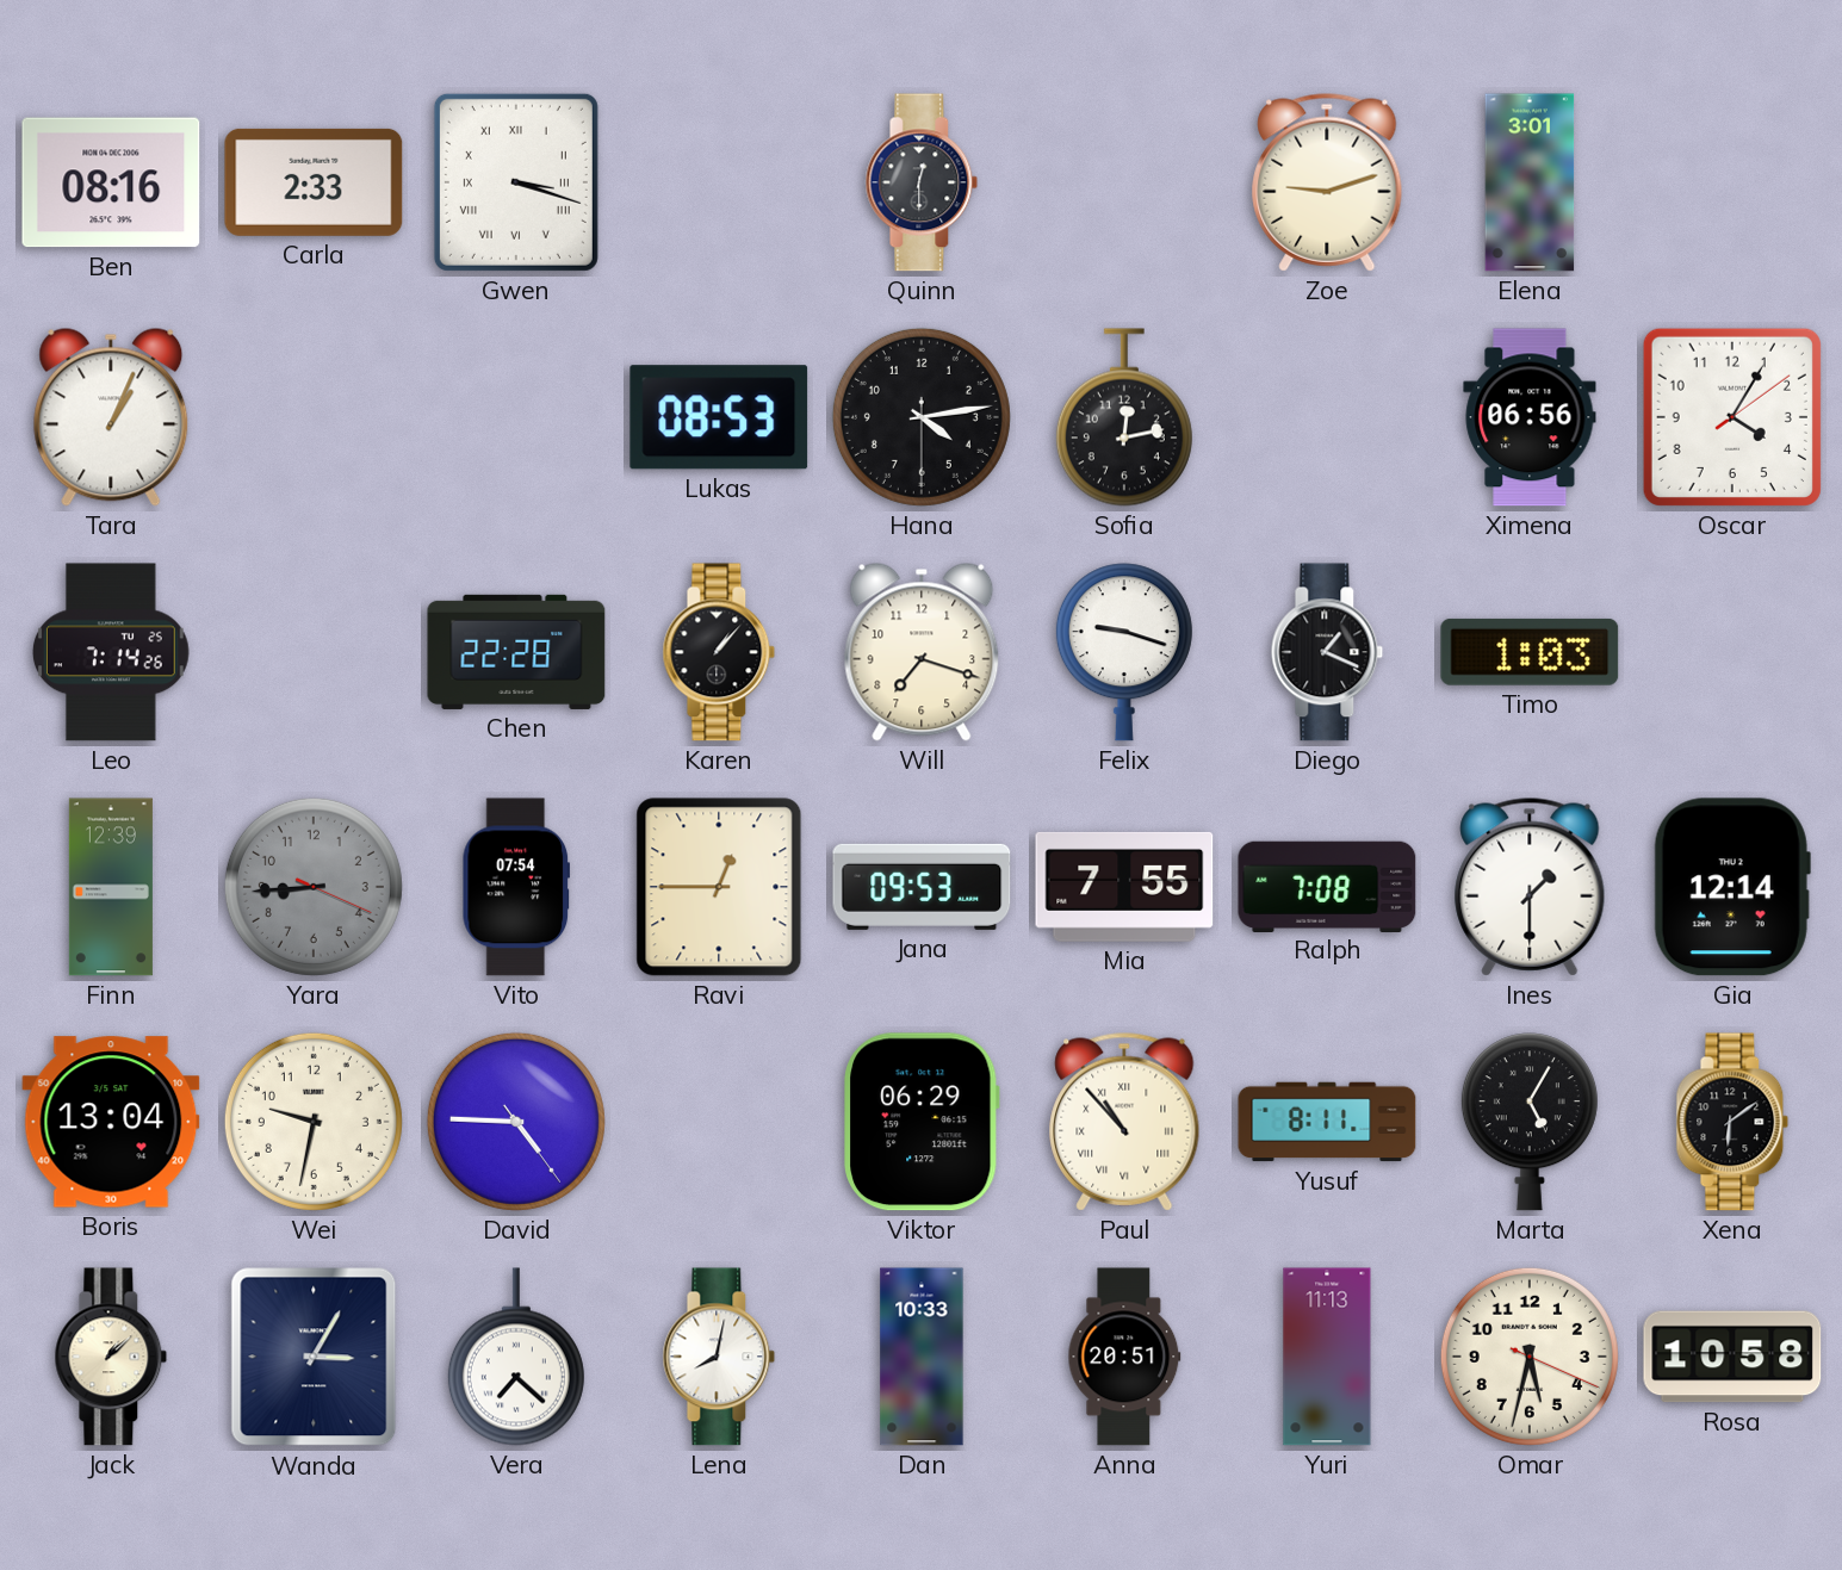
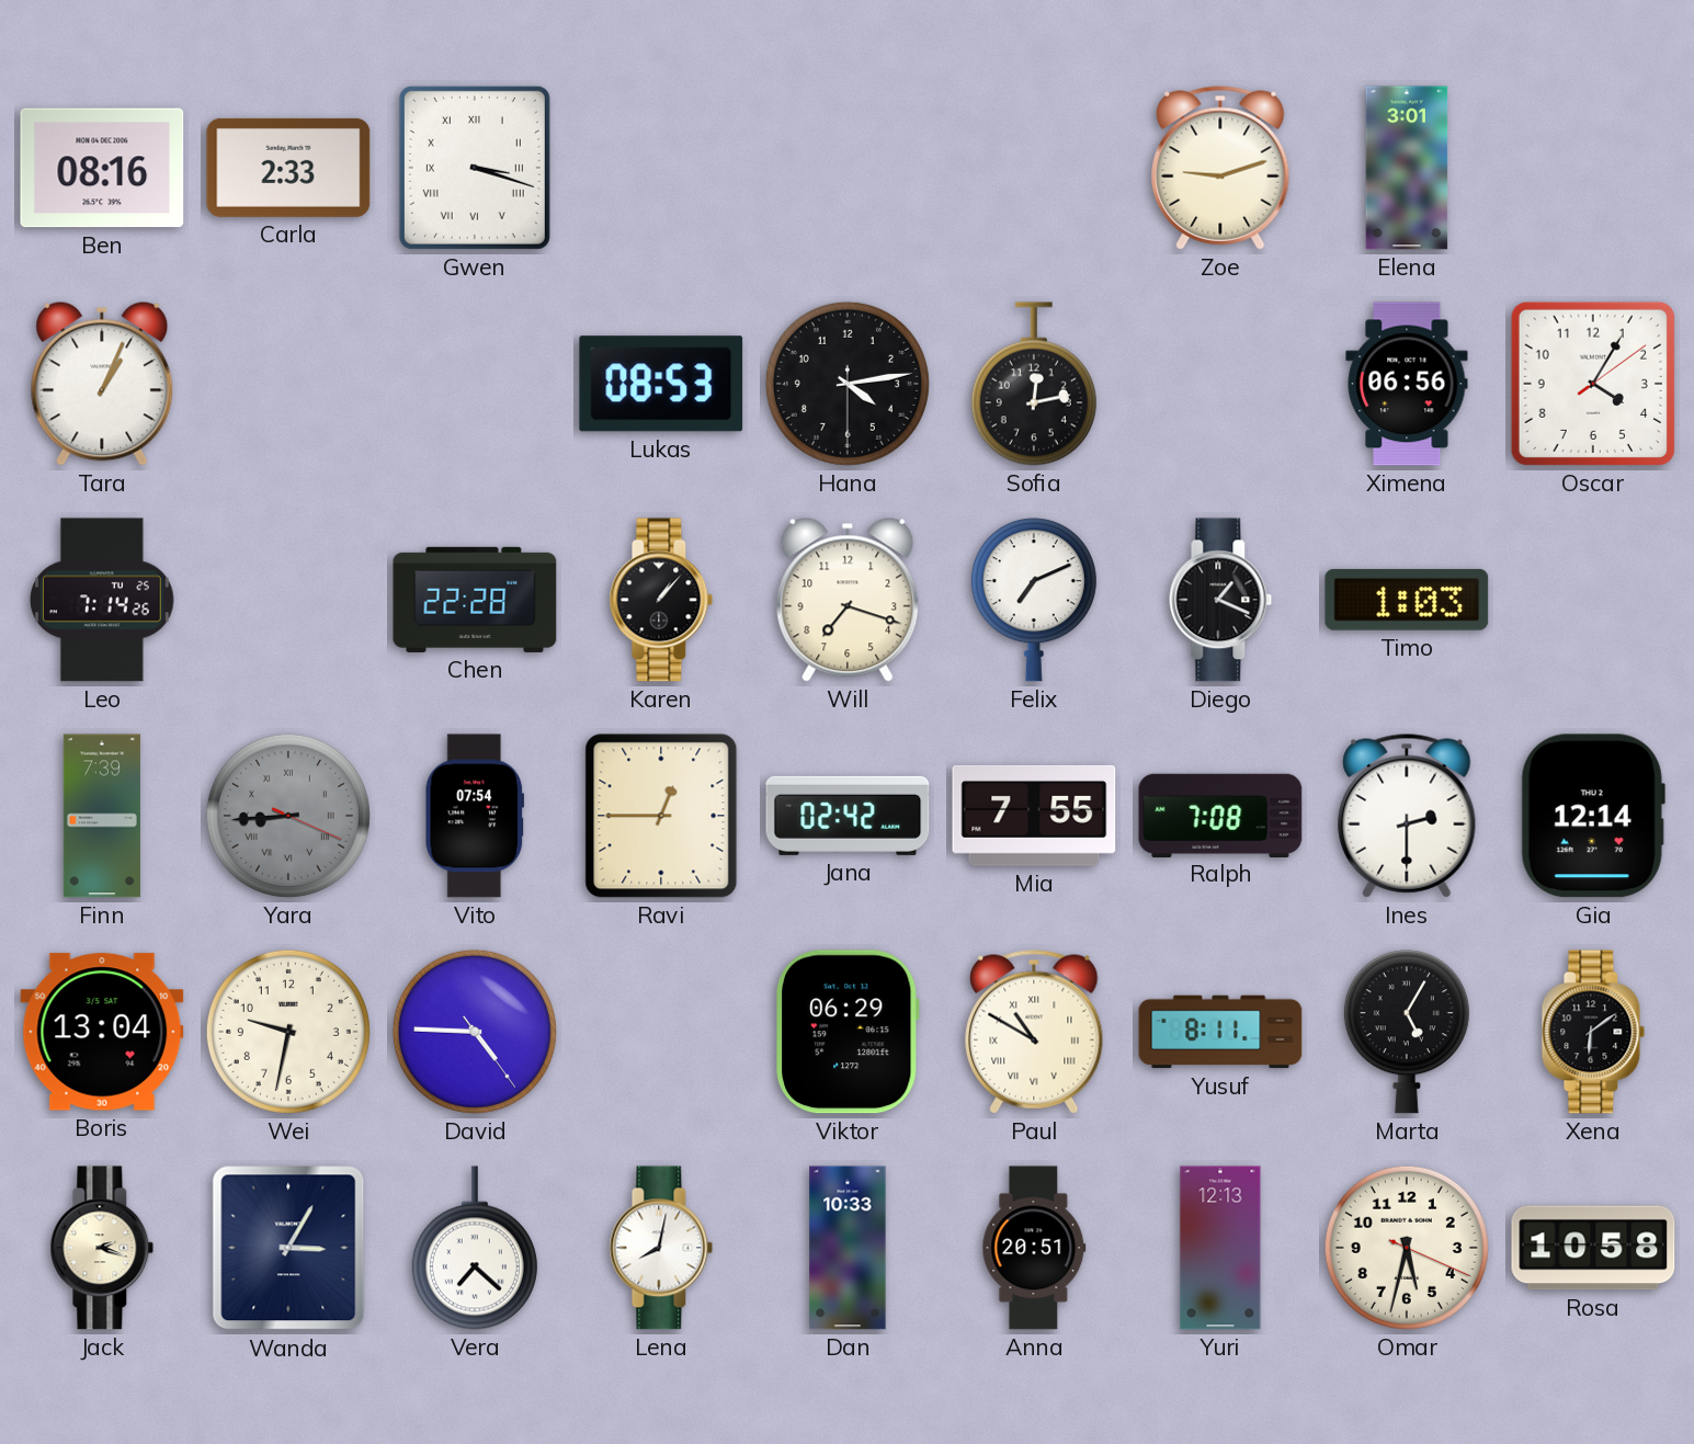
Quinn: 12:30 -> none
Felix: 9:18 -> 7:11
Finn: 12:39 -> 7:39
Yara numerals: Arabic -> Roman
Jana: 09:53 -> 02:42
Ines: 1:30 -> 2:30
Paul: 10:53 -> 10:50
Jack: 1:08 -> 2:18
Yuri: 11:13 -> 12:13
